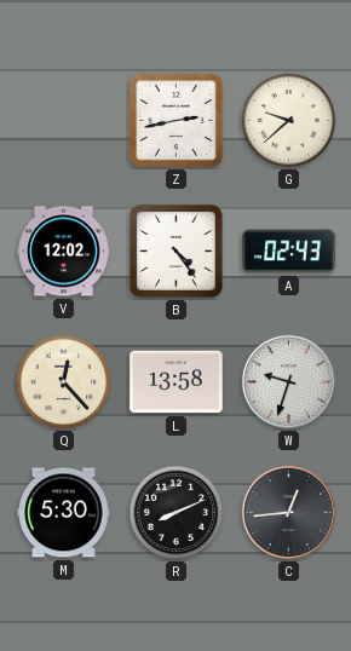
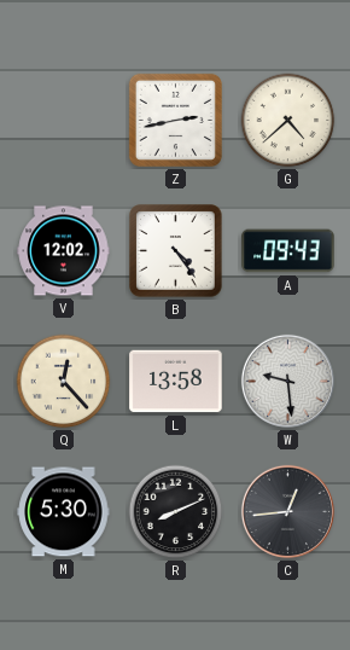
G: 9:38 -> 4:38
A: 02:43 -> 09:43
W: 9:33 -> 9:29
